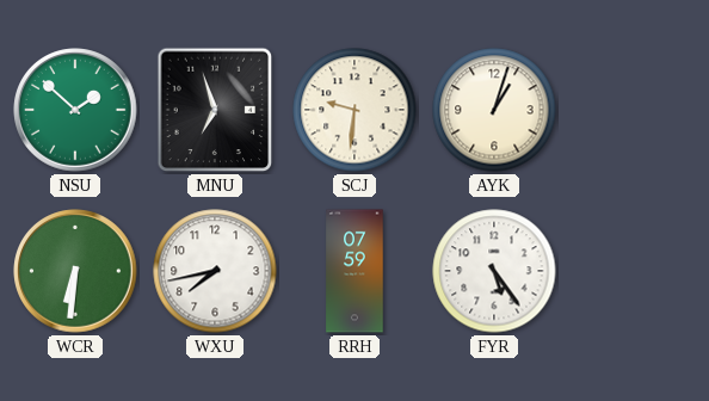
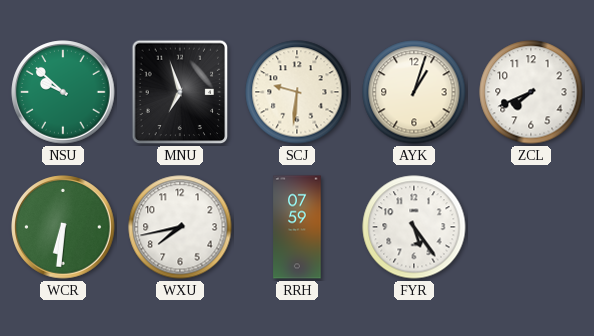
NSU: 1:52 -> 9:52
ZCL: none -> 7:41
